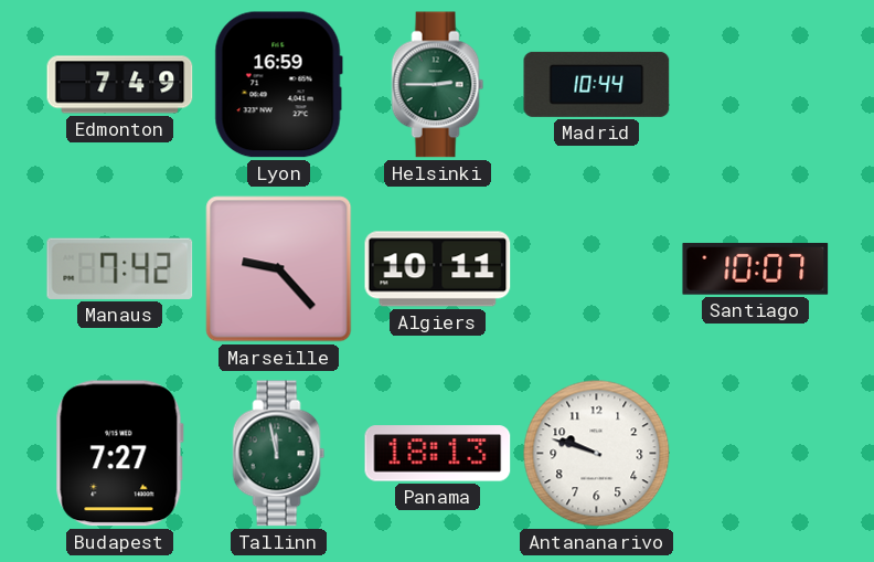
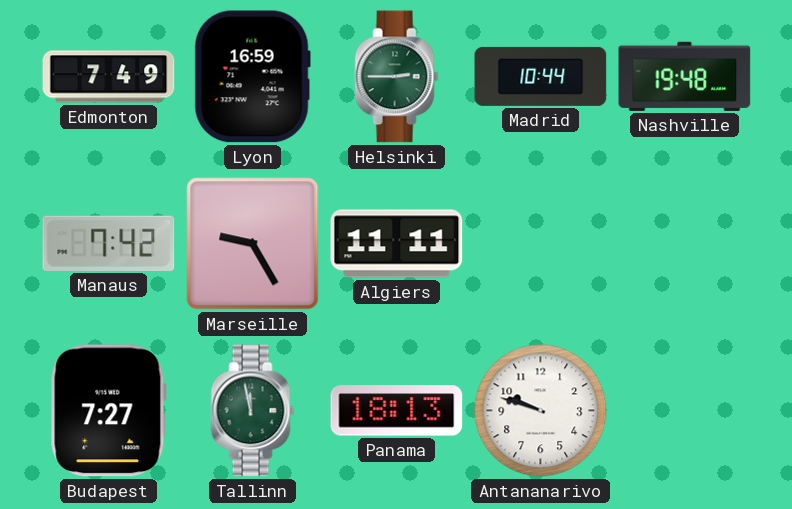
Nashville: none -> 19:48
Marseille: 9:23 -> 9:25
Algiers: 10:11 -> 11:11
Santiago: 10:07 -> none
